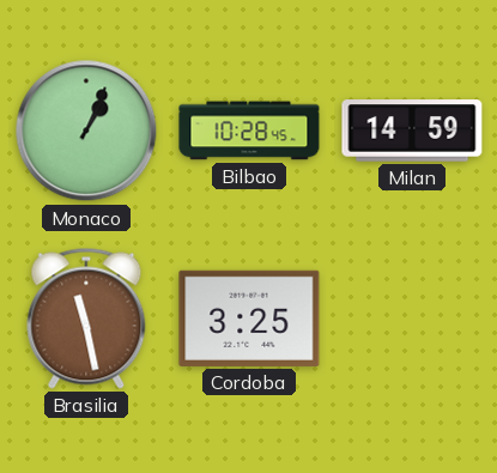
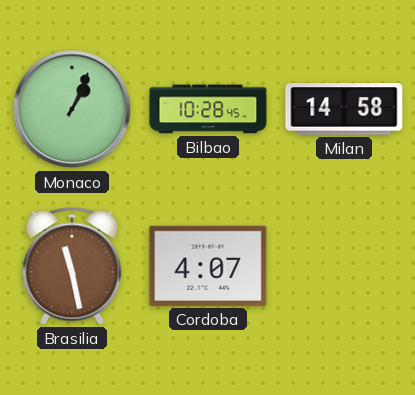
Milan: 14:59 -> 14:58
Cordoba: 3:25 -> 4:07
